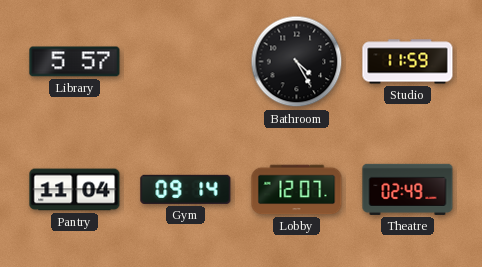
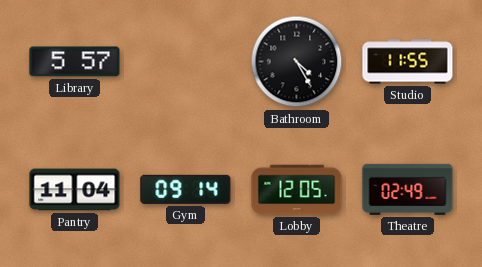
Studio: 11:59 -> 11:55
Lobby: 12:07 -> 12:05
